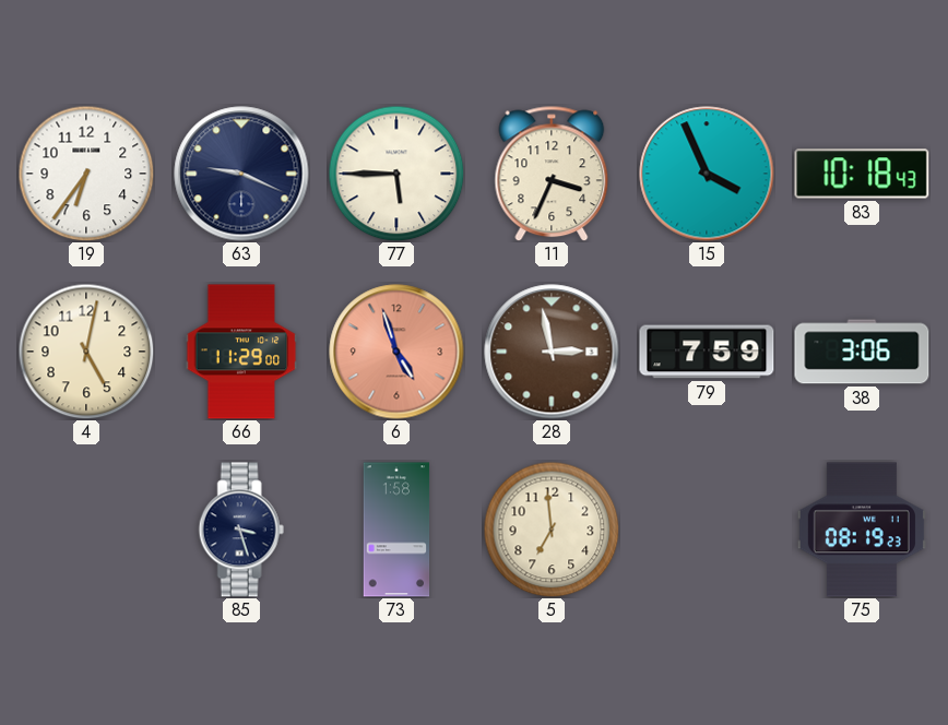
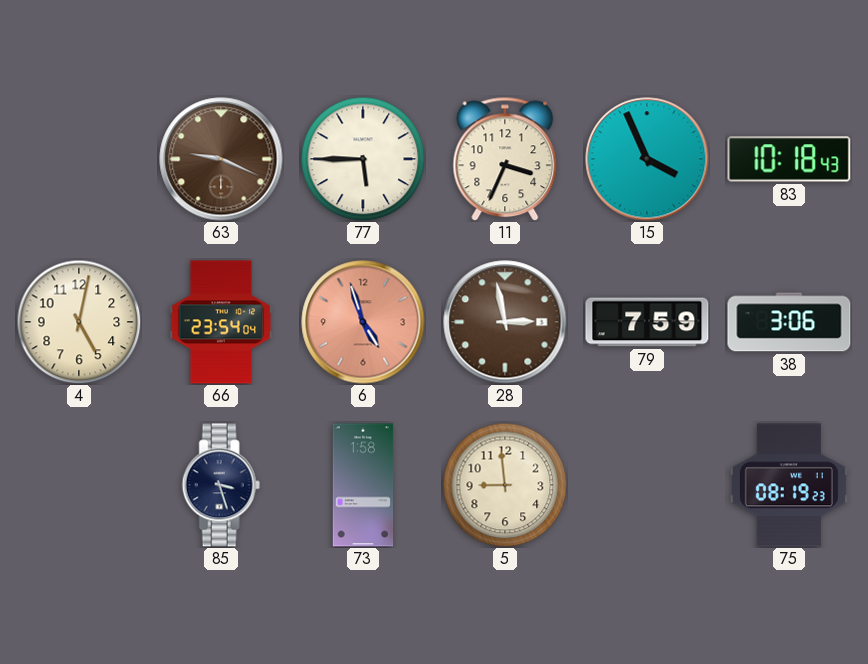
19: 6:36 -> none
63 dial: navy -> brown
66: 11:29 -> 23:54
5: 6:59 -> 8:59
